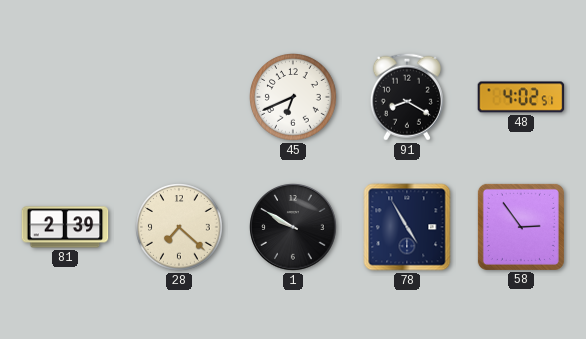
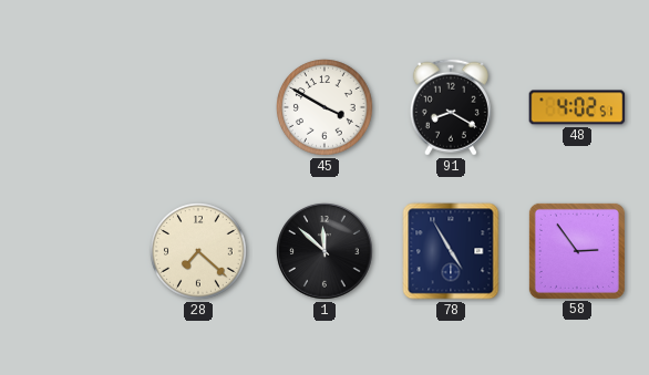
45: 6:41 -> 3:50
81: 2:39 -> none
1: 9:50 -> 11:52
